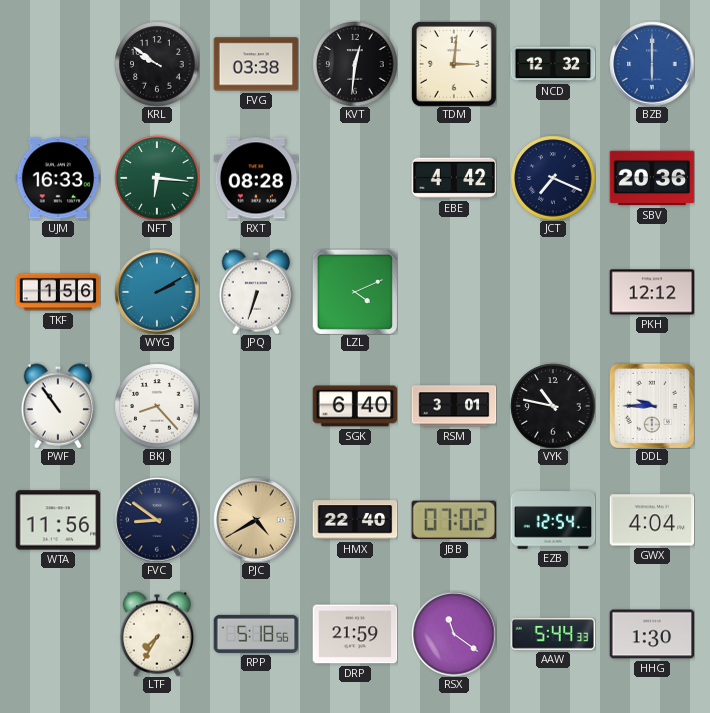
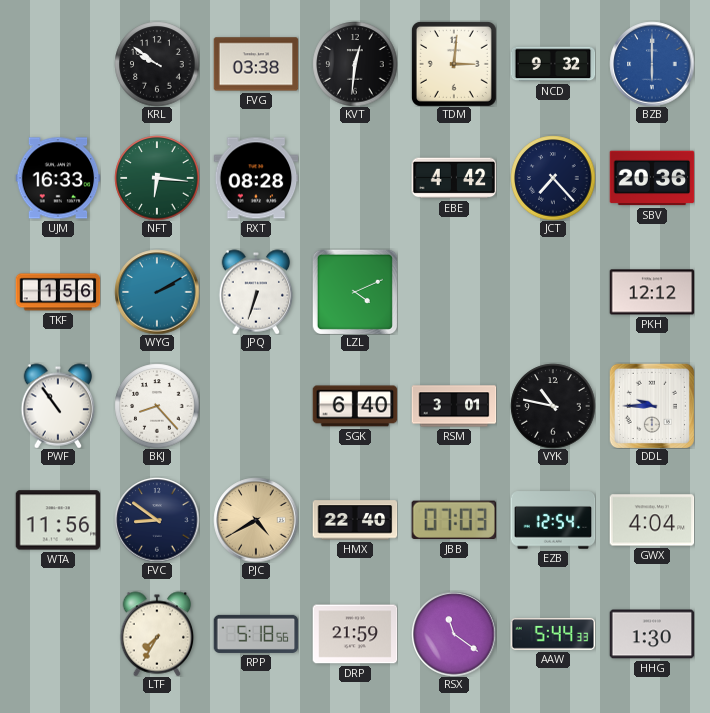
NCD: 12:32 -> 9:32
JCT: 7:19 -> 7:23
JBB: 07:02 -> 07:03
